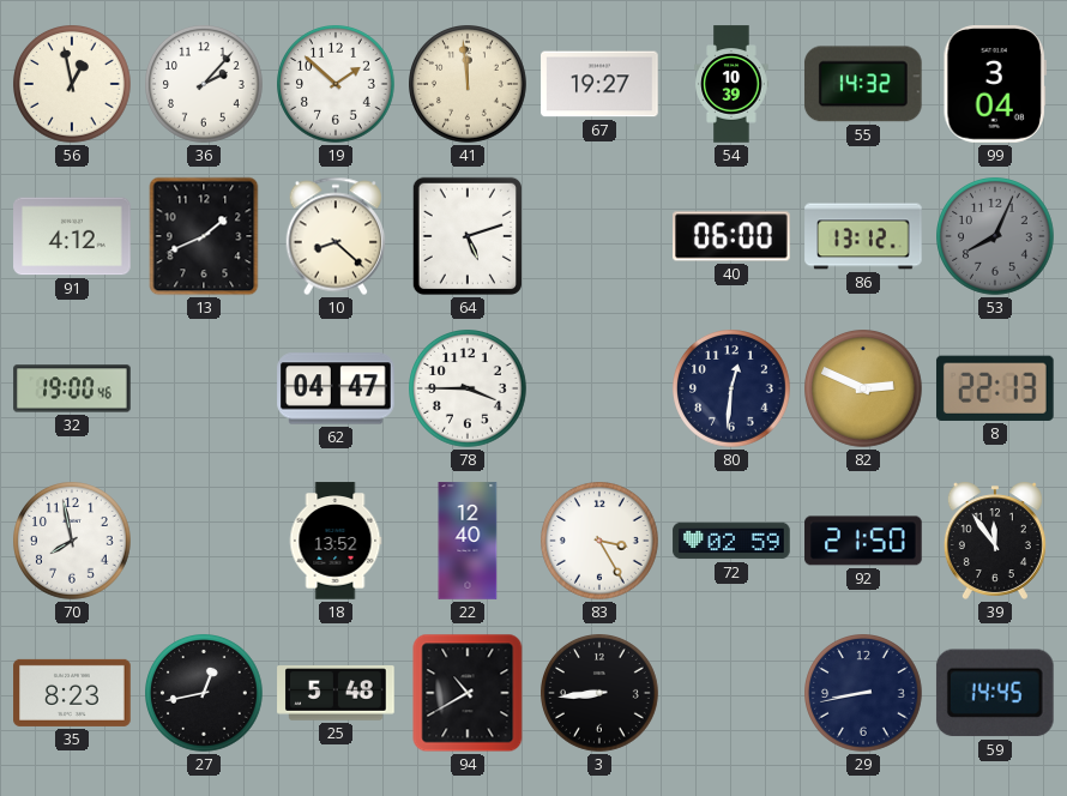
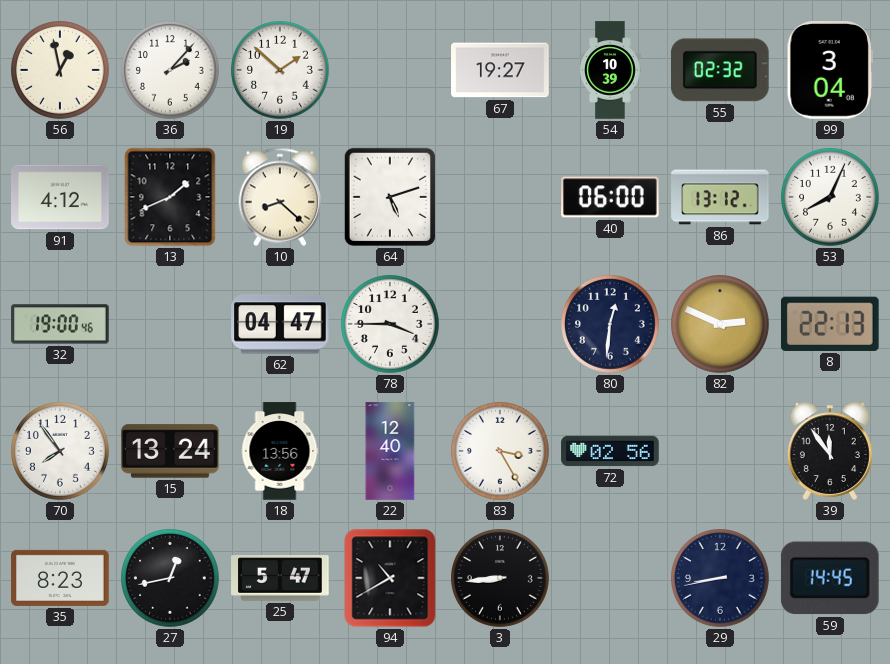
41: 11:59 -> none
55: 14:32 -> 02:32
53 dial: grey -> white
70: 7:58 -> 7:54
15: none -> 13:24
18: 13:52 -> 13:56
72: 02:59 -> 02:56
92: 21:50 -> none
25: 5:48 -> 5:47
